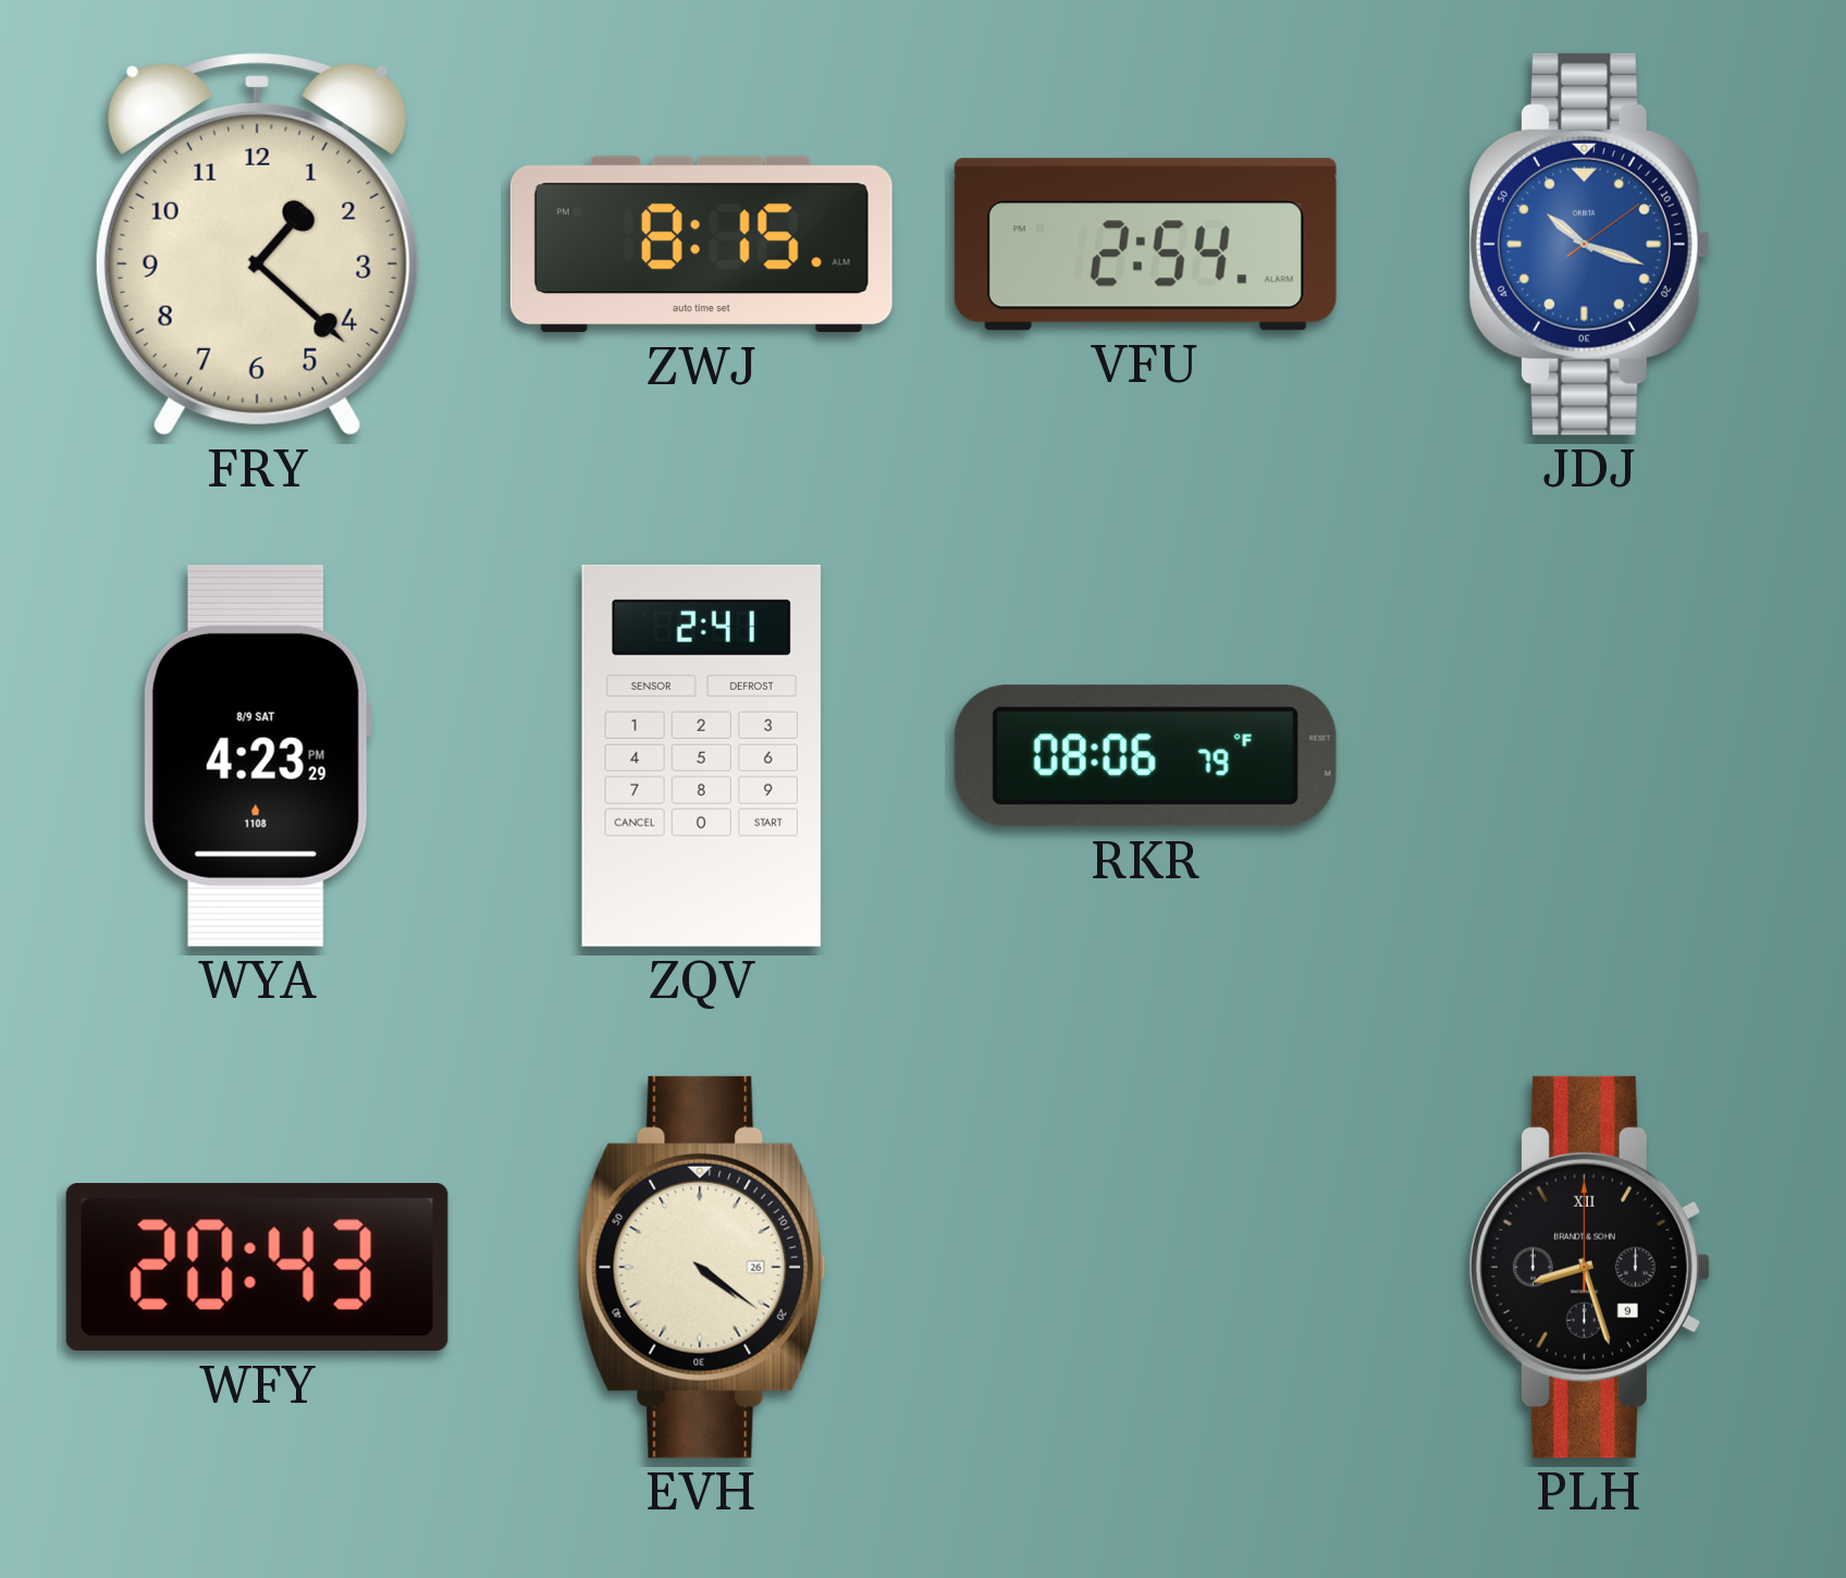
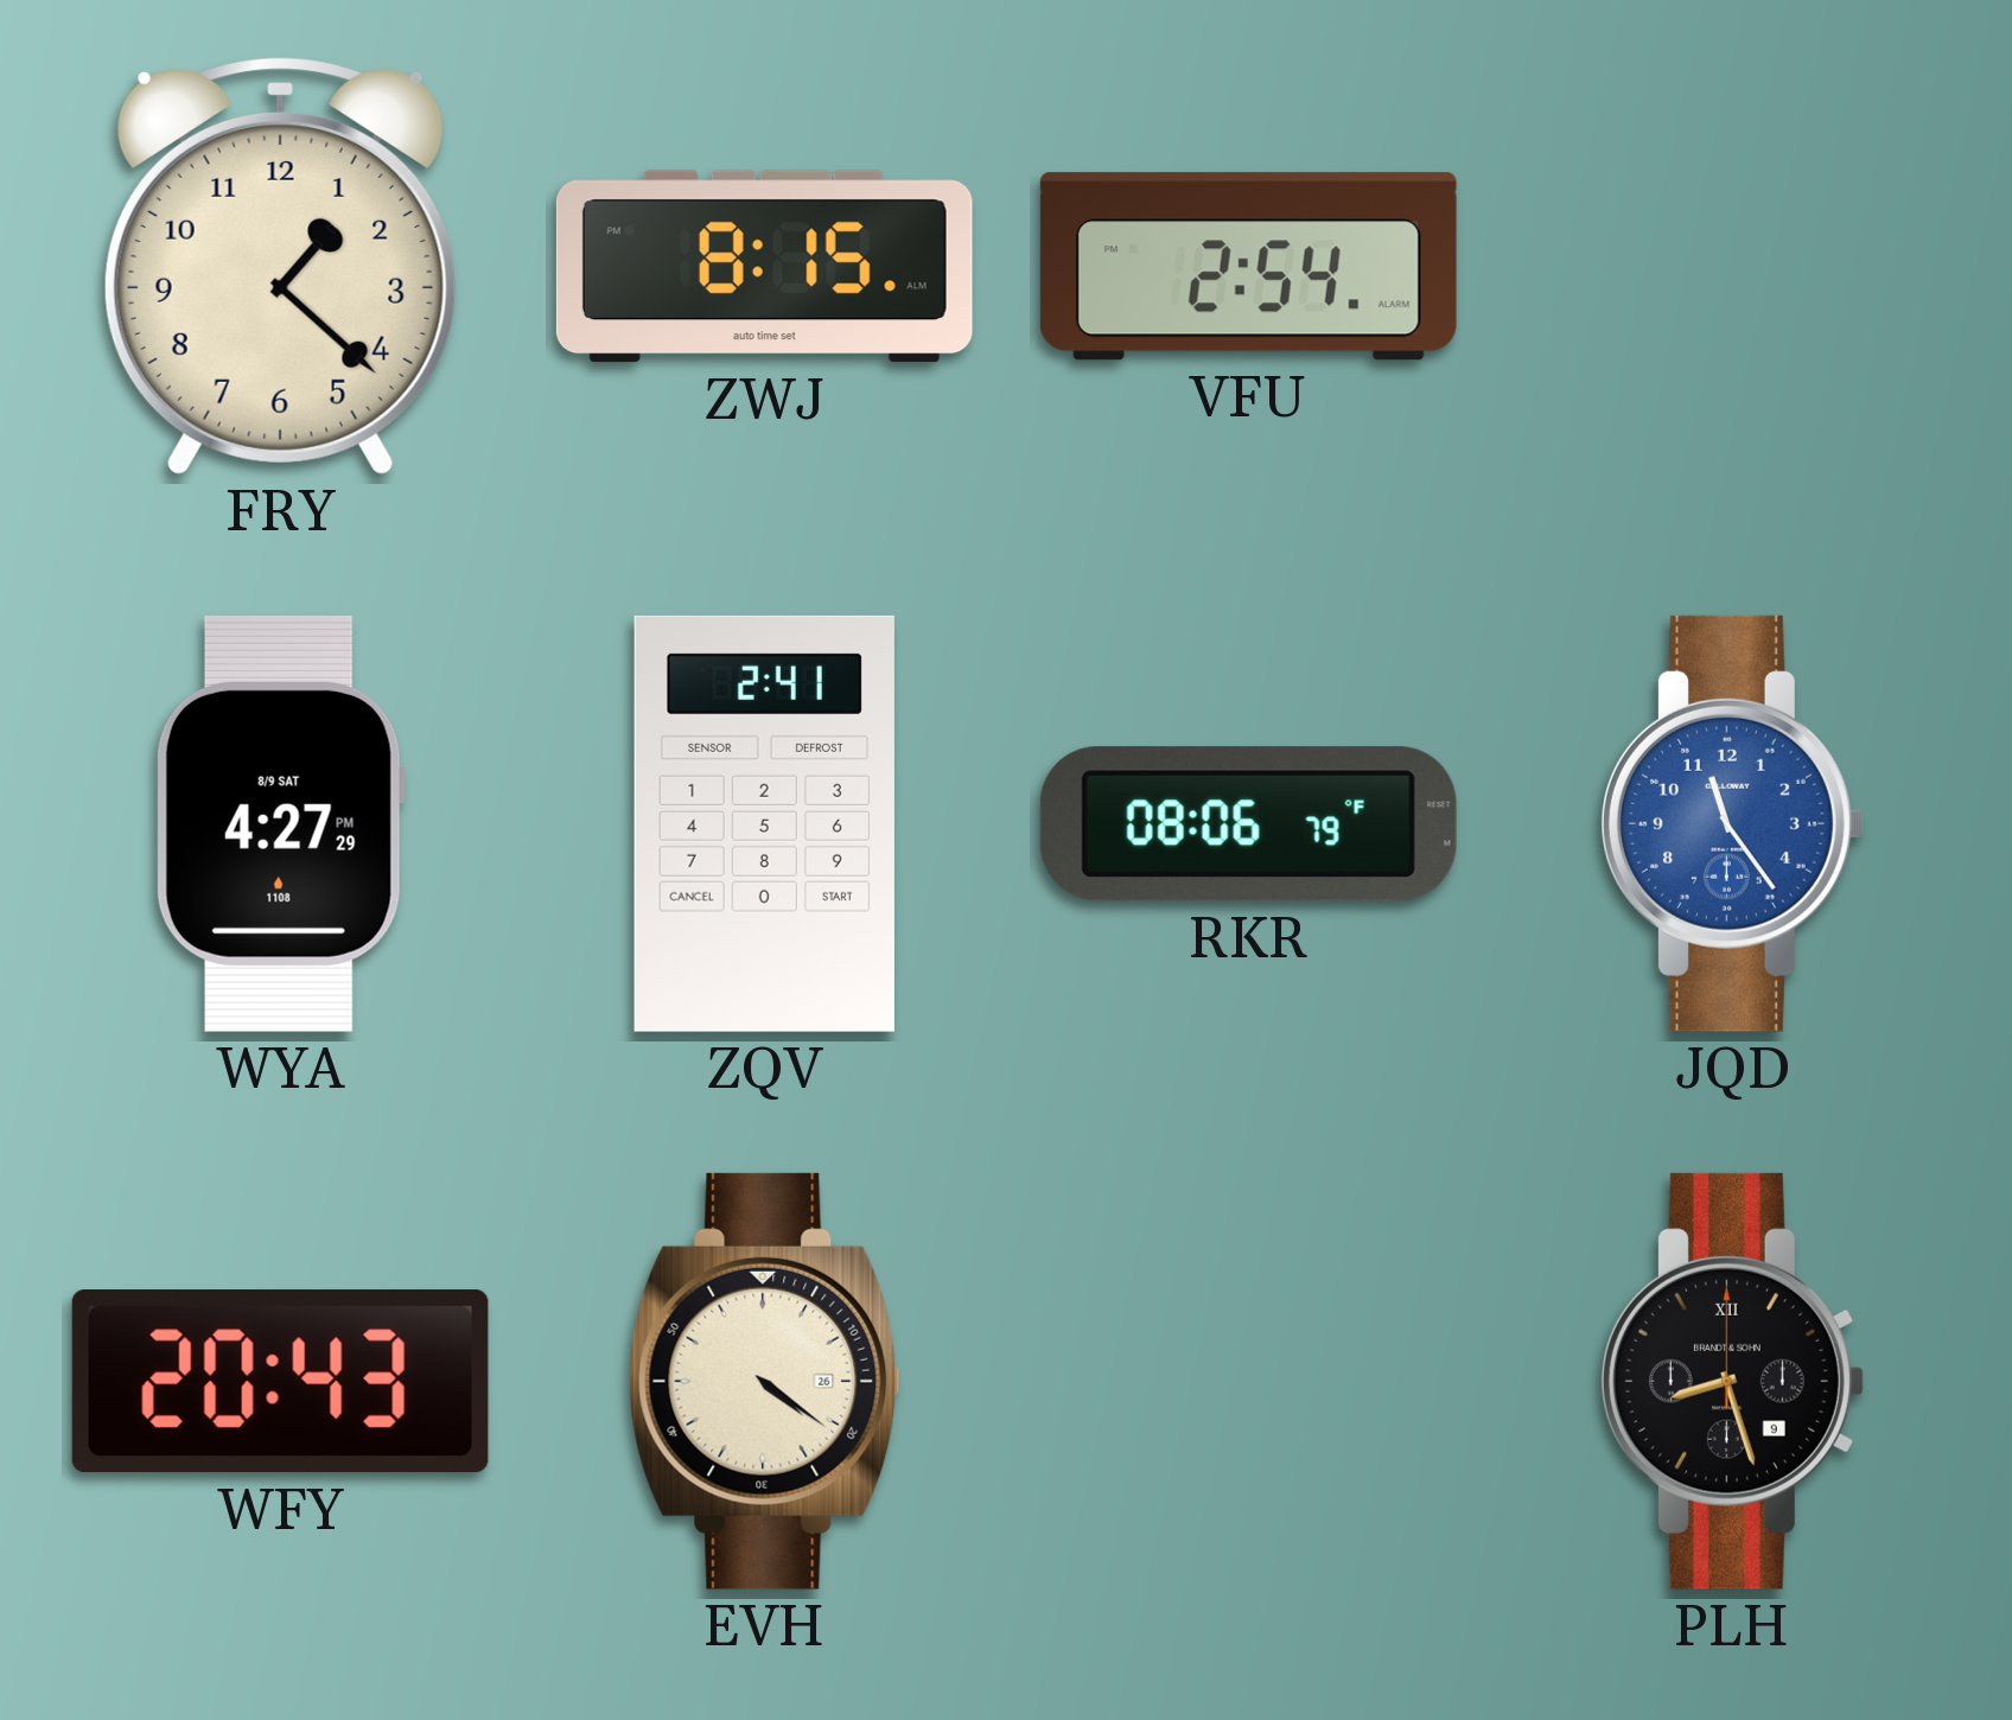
JDJ: 10:18 -> none
WYA: 4:23 -> 4:27
JQD: none -> 11:24
